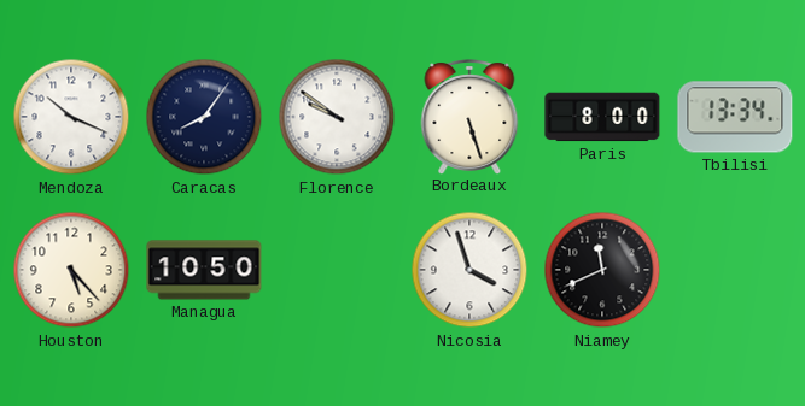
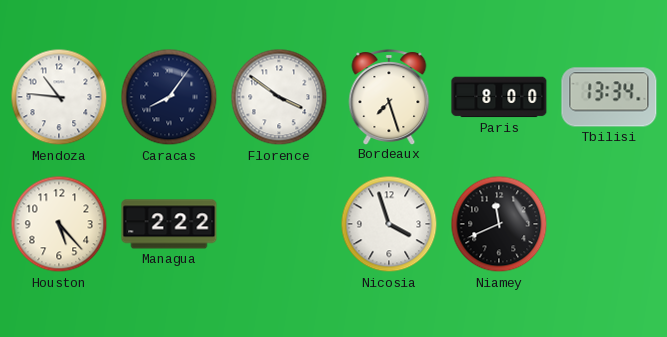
Mendoza: 10:19 -> 10:46
Florence: 9:51 -> 3:51
Bordeaux: 5:27 -> 7:27
Managua: 10:50 -> 2:22
